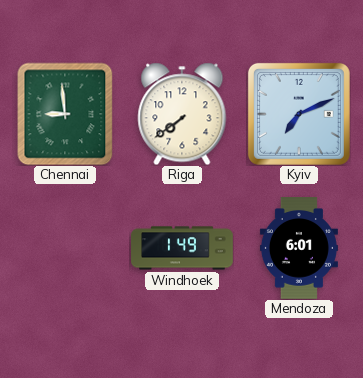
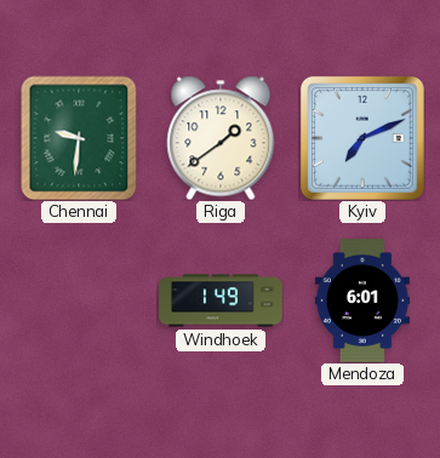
Chennai: 8:59 -> 9:31
Riga: 7:39 -> 1:39
